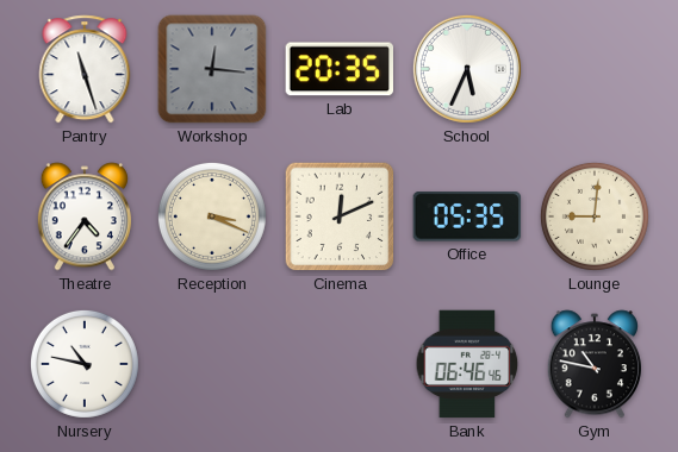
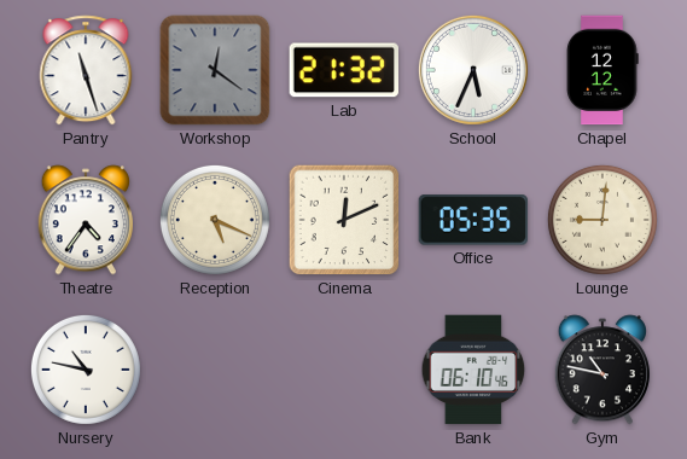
Workshop: 12:16 -> 12:21
Lab: 20:35 -> 21:32
Chapel: none -> 12:12
Reception: 3:19 -> 5:19
Bank: 06:46 -> 06:10
